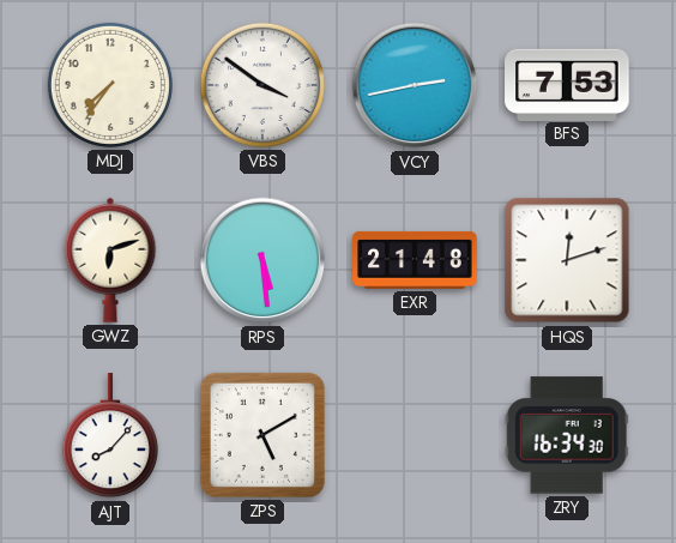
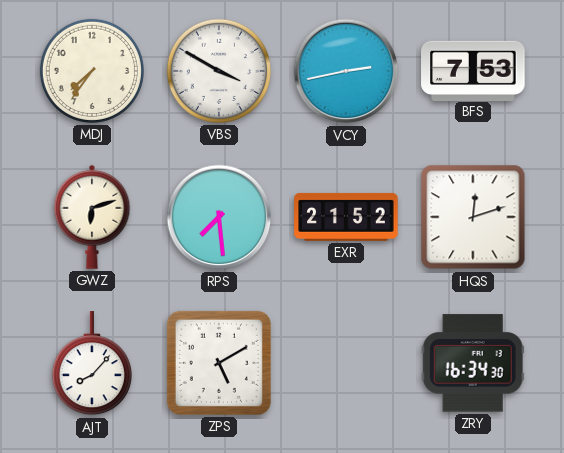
VBS: 3:51 -> 3:50
RPS: 5:29 -> 7:29
EXR: 21:48 -> 21:52
